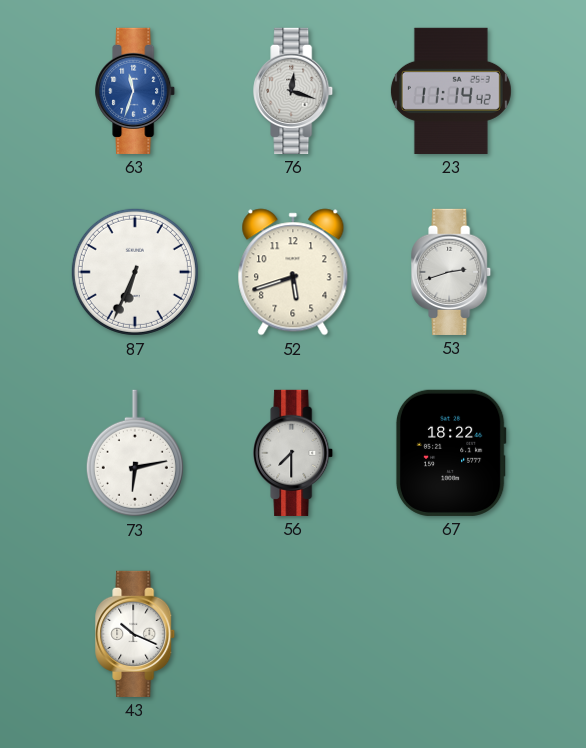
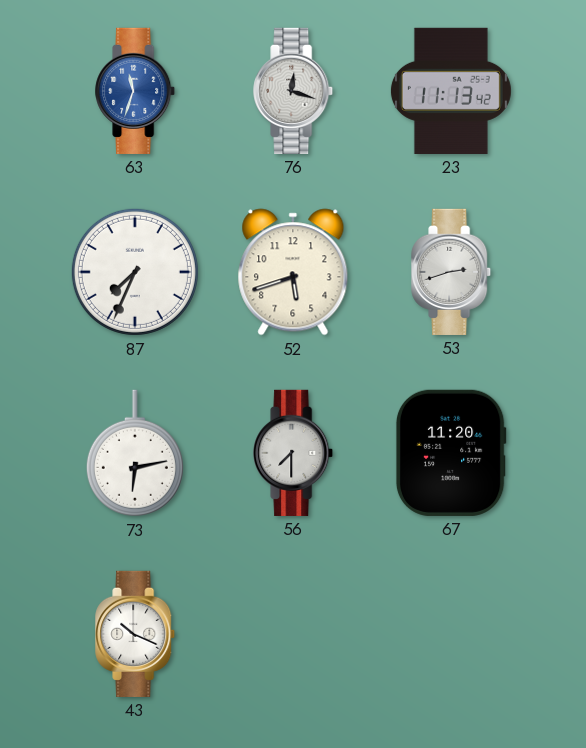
23: 11:14 -> 11:13
87: 6:34 -> 7:34
67: 18:22 -> 11:20
